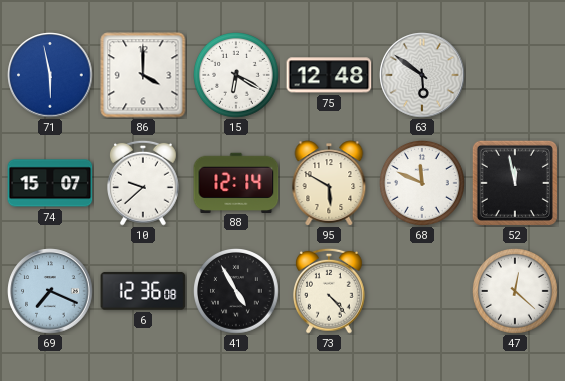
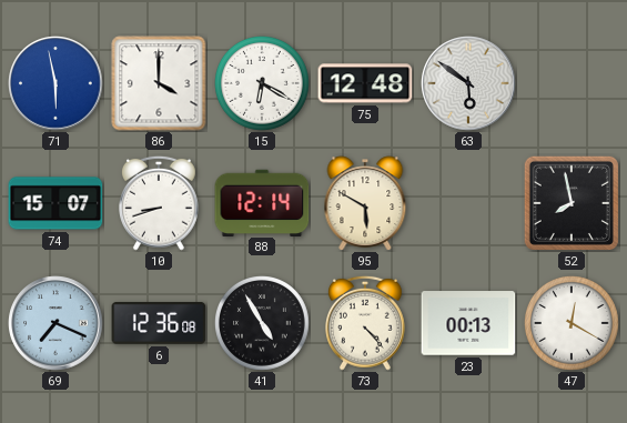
10: 9:38 -> 8:42
68: 11:49 -> none
52: 11:58 -> 7:58
23: none -> 00:13
47: 12:22 -> 12:20
